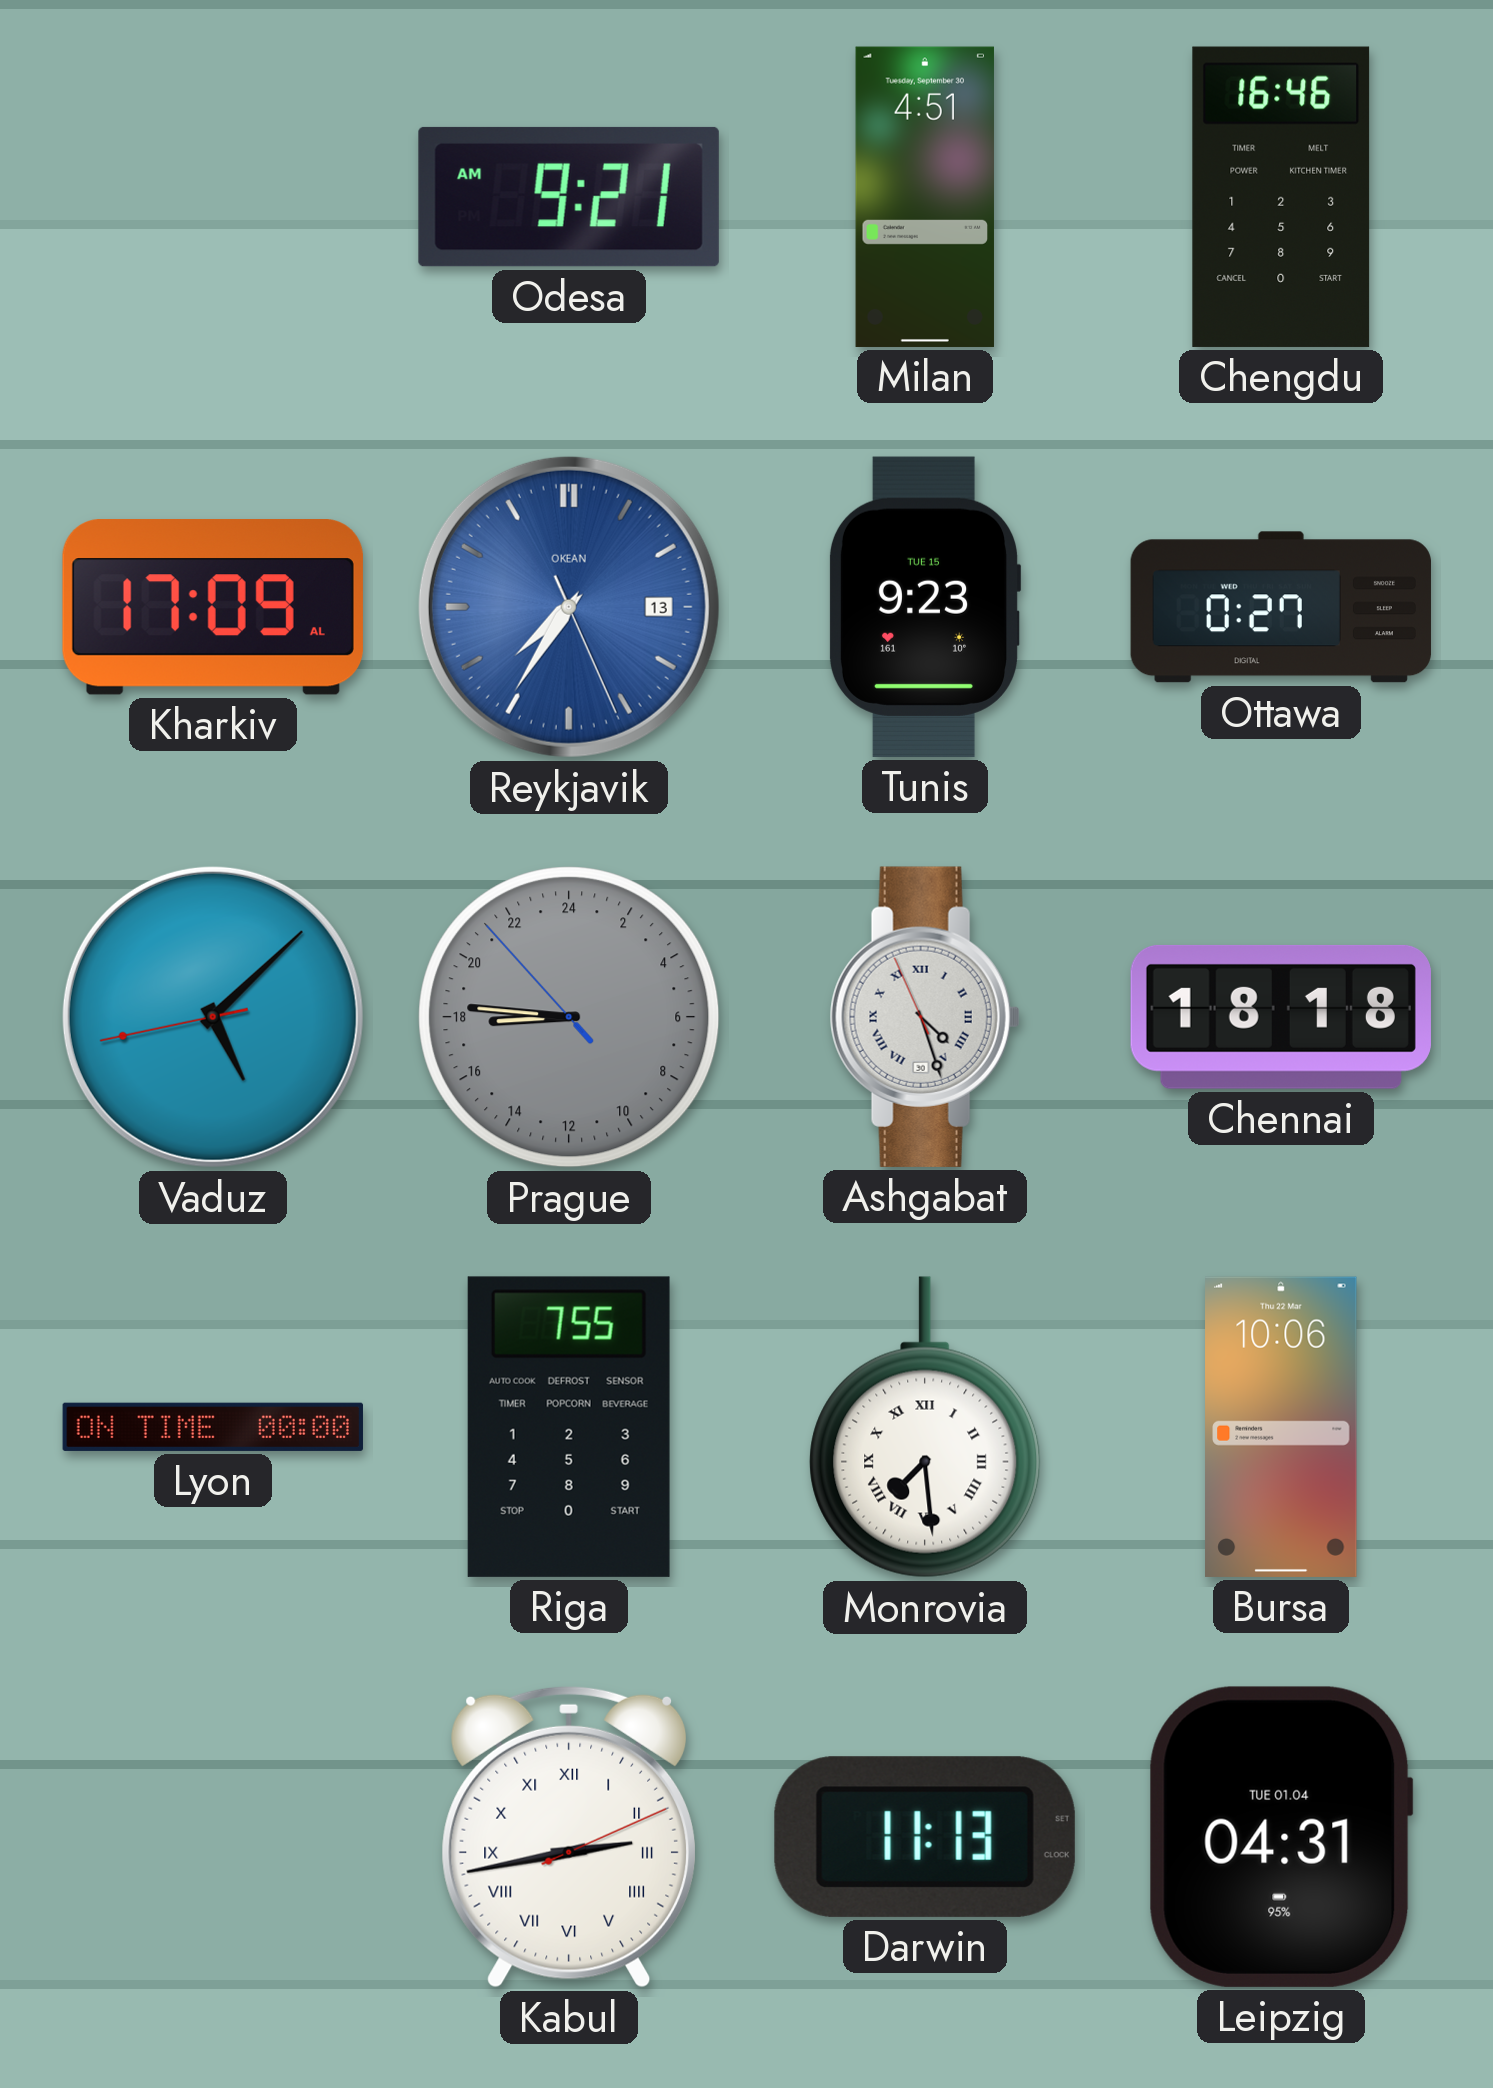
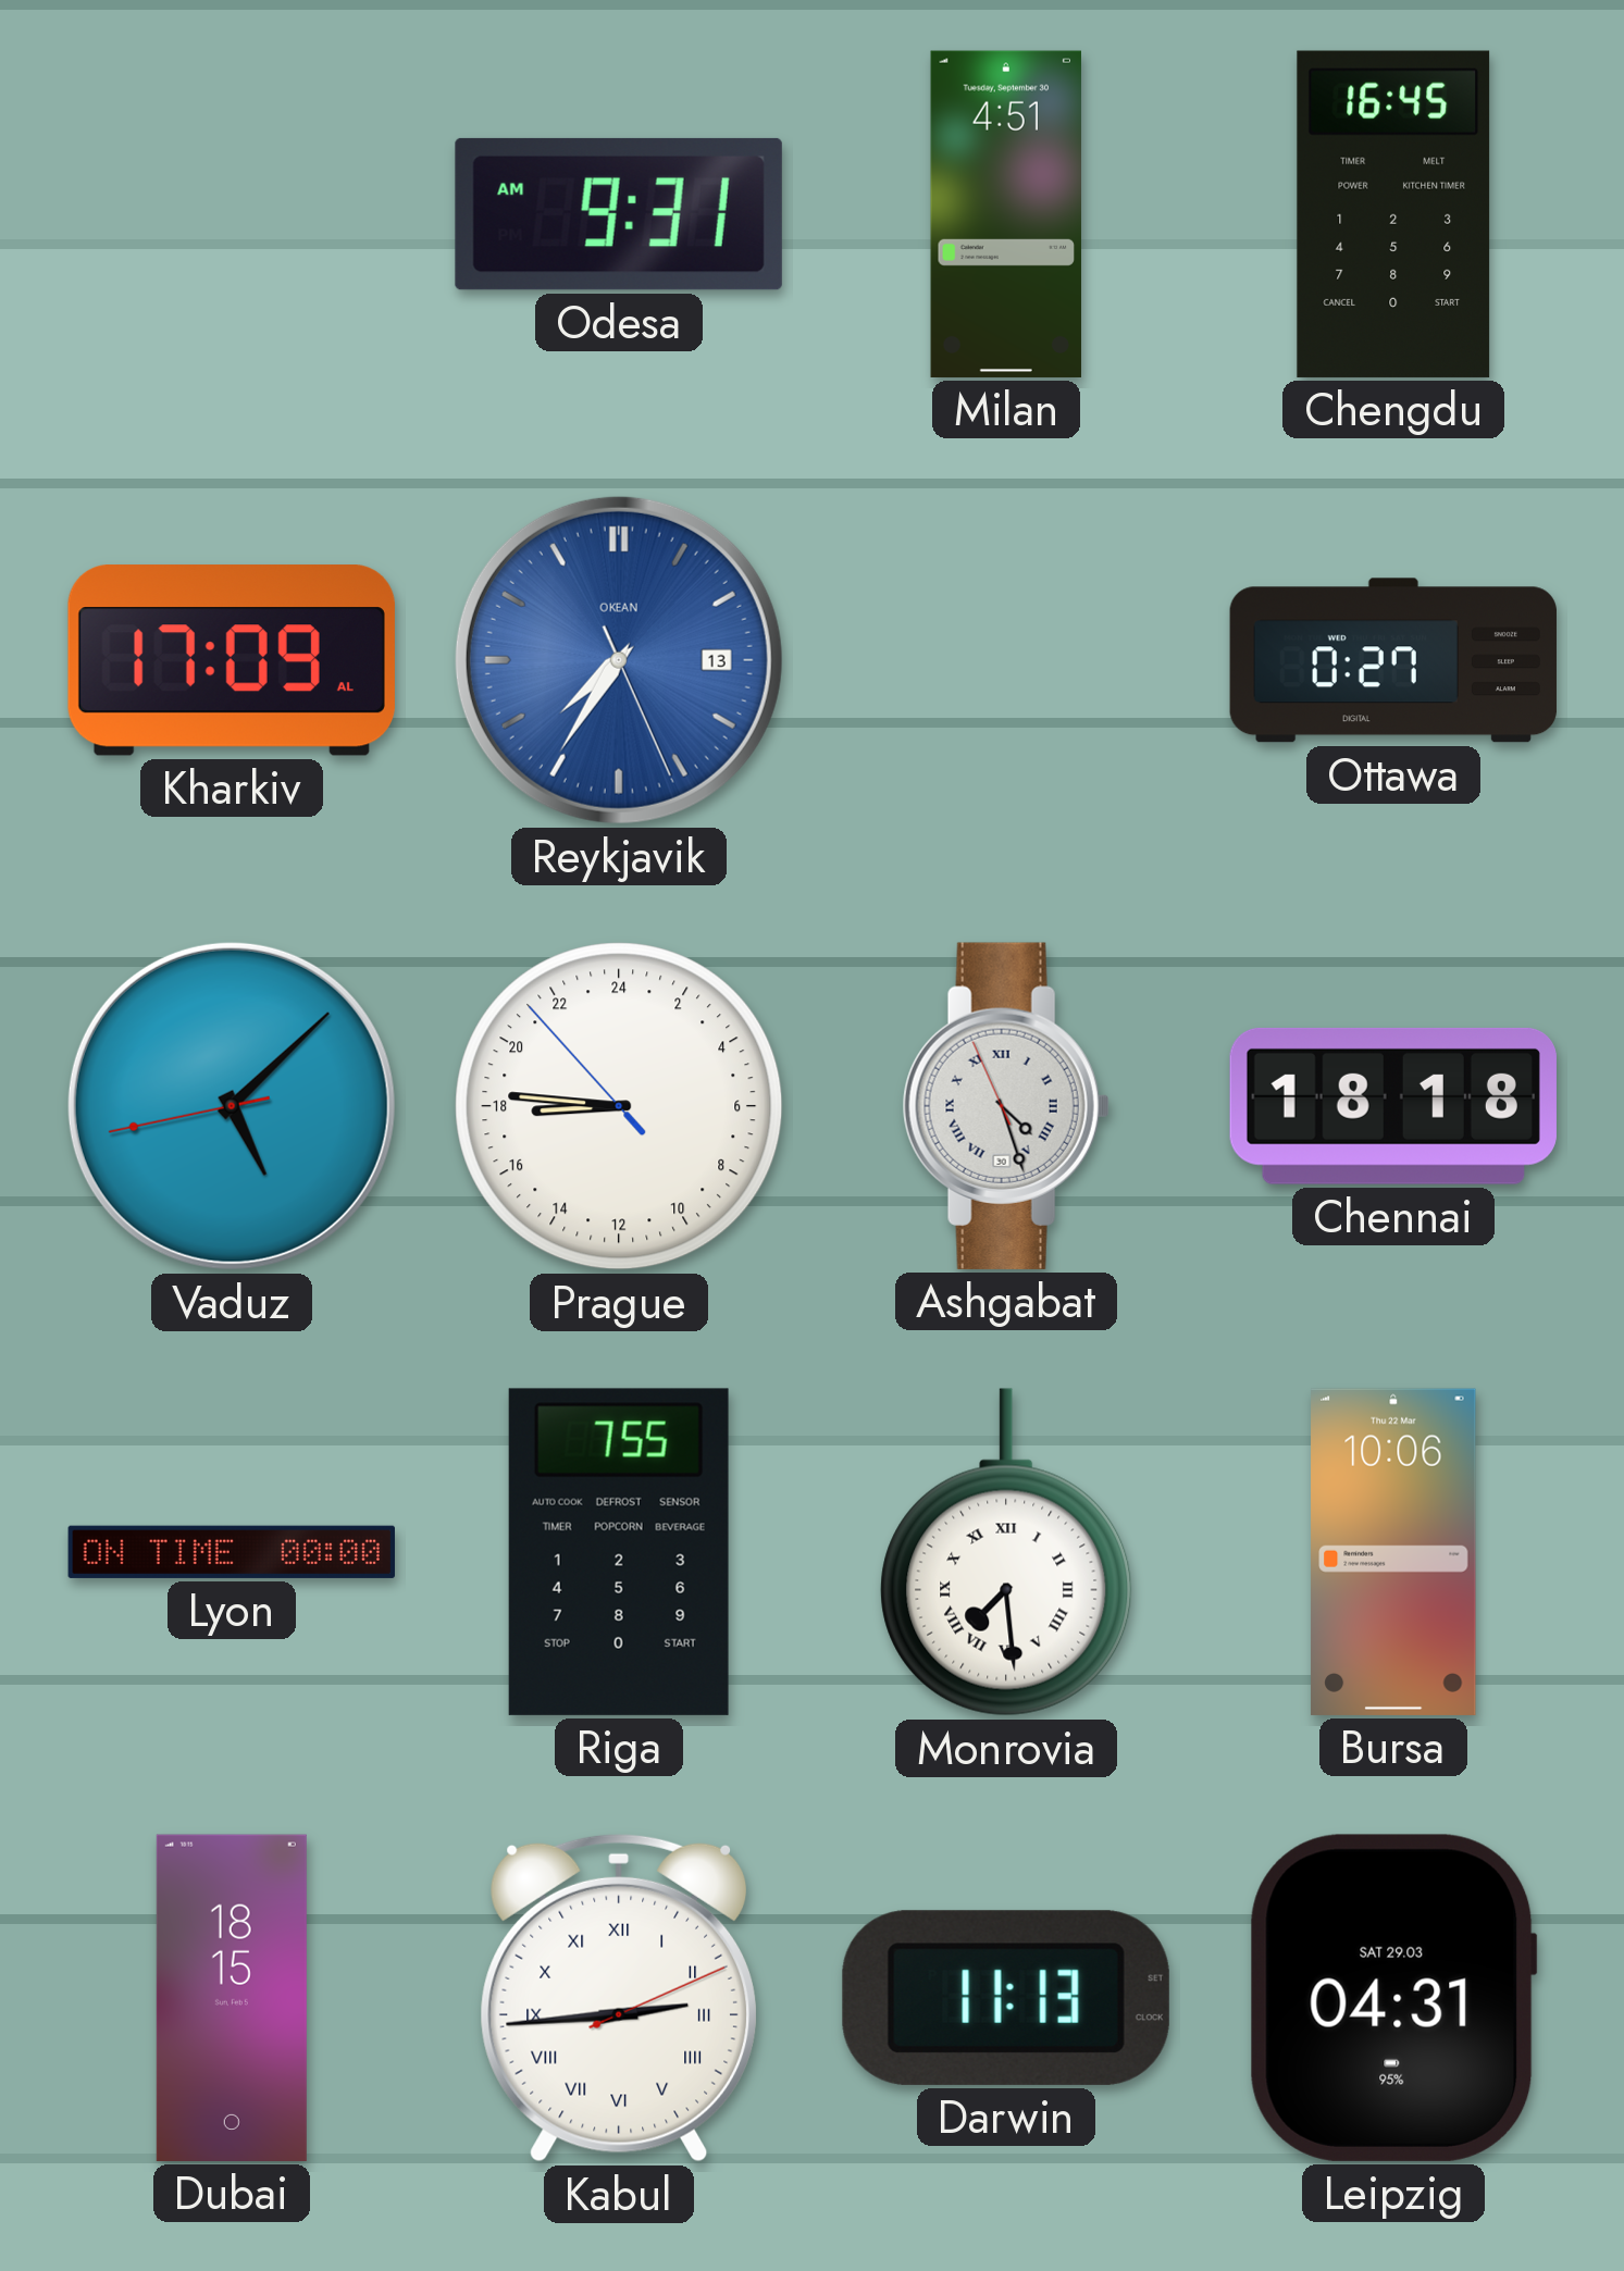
Odesa: 9:21 -> 9:31
Chengdu: 16:46 -> 16:45
Tunis: 9:23 -> none
Prague dial: grey -> white
Dubai: none -> 18:15
Kabul: 2:43 -> 2:44
Leipzig date: TUE 01.04 -> SAT 29.03
